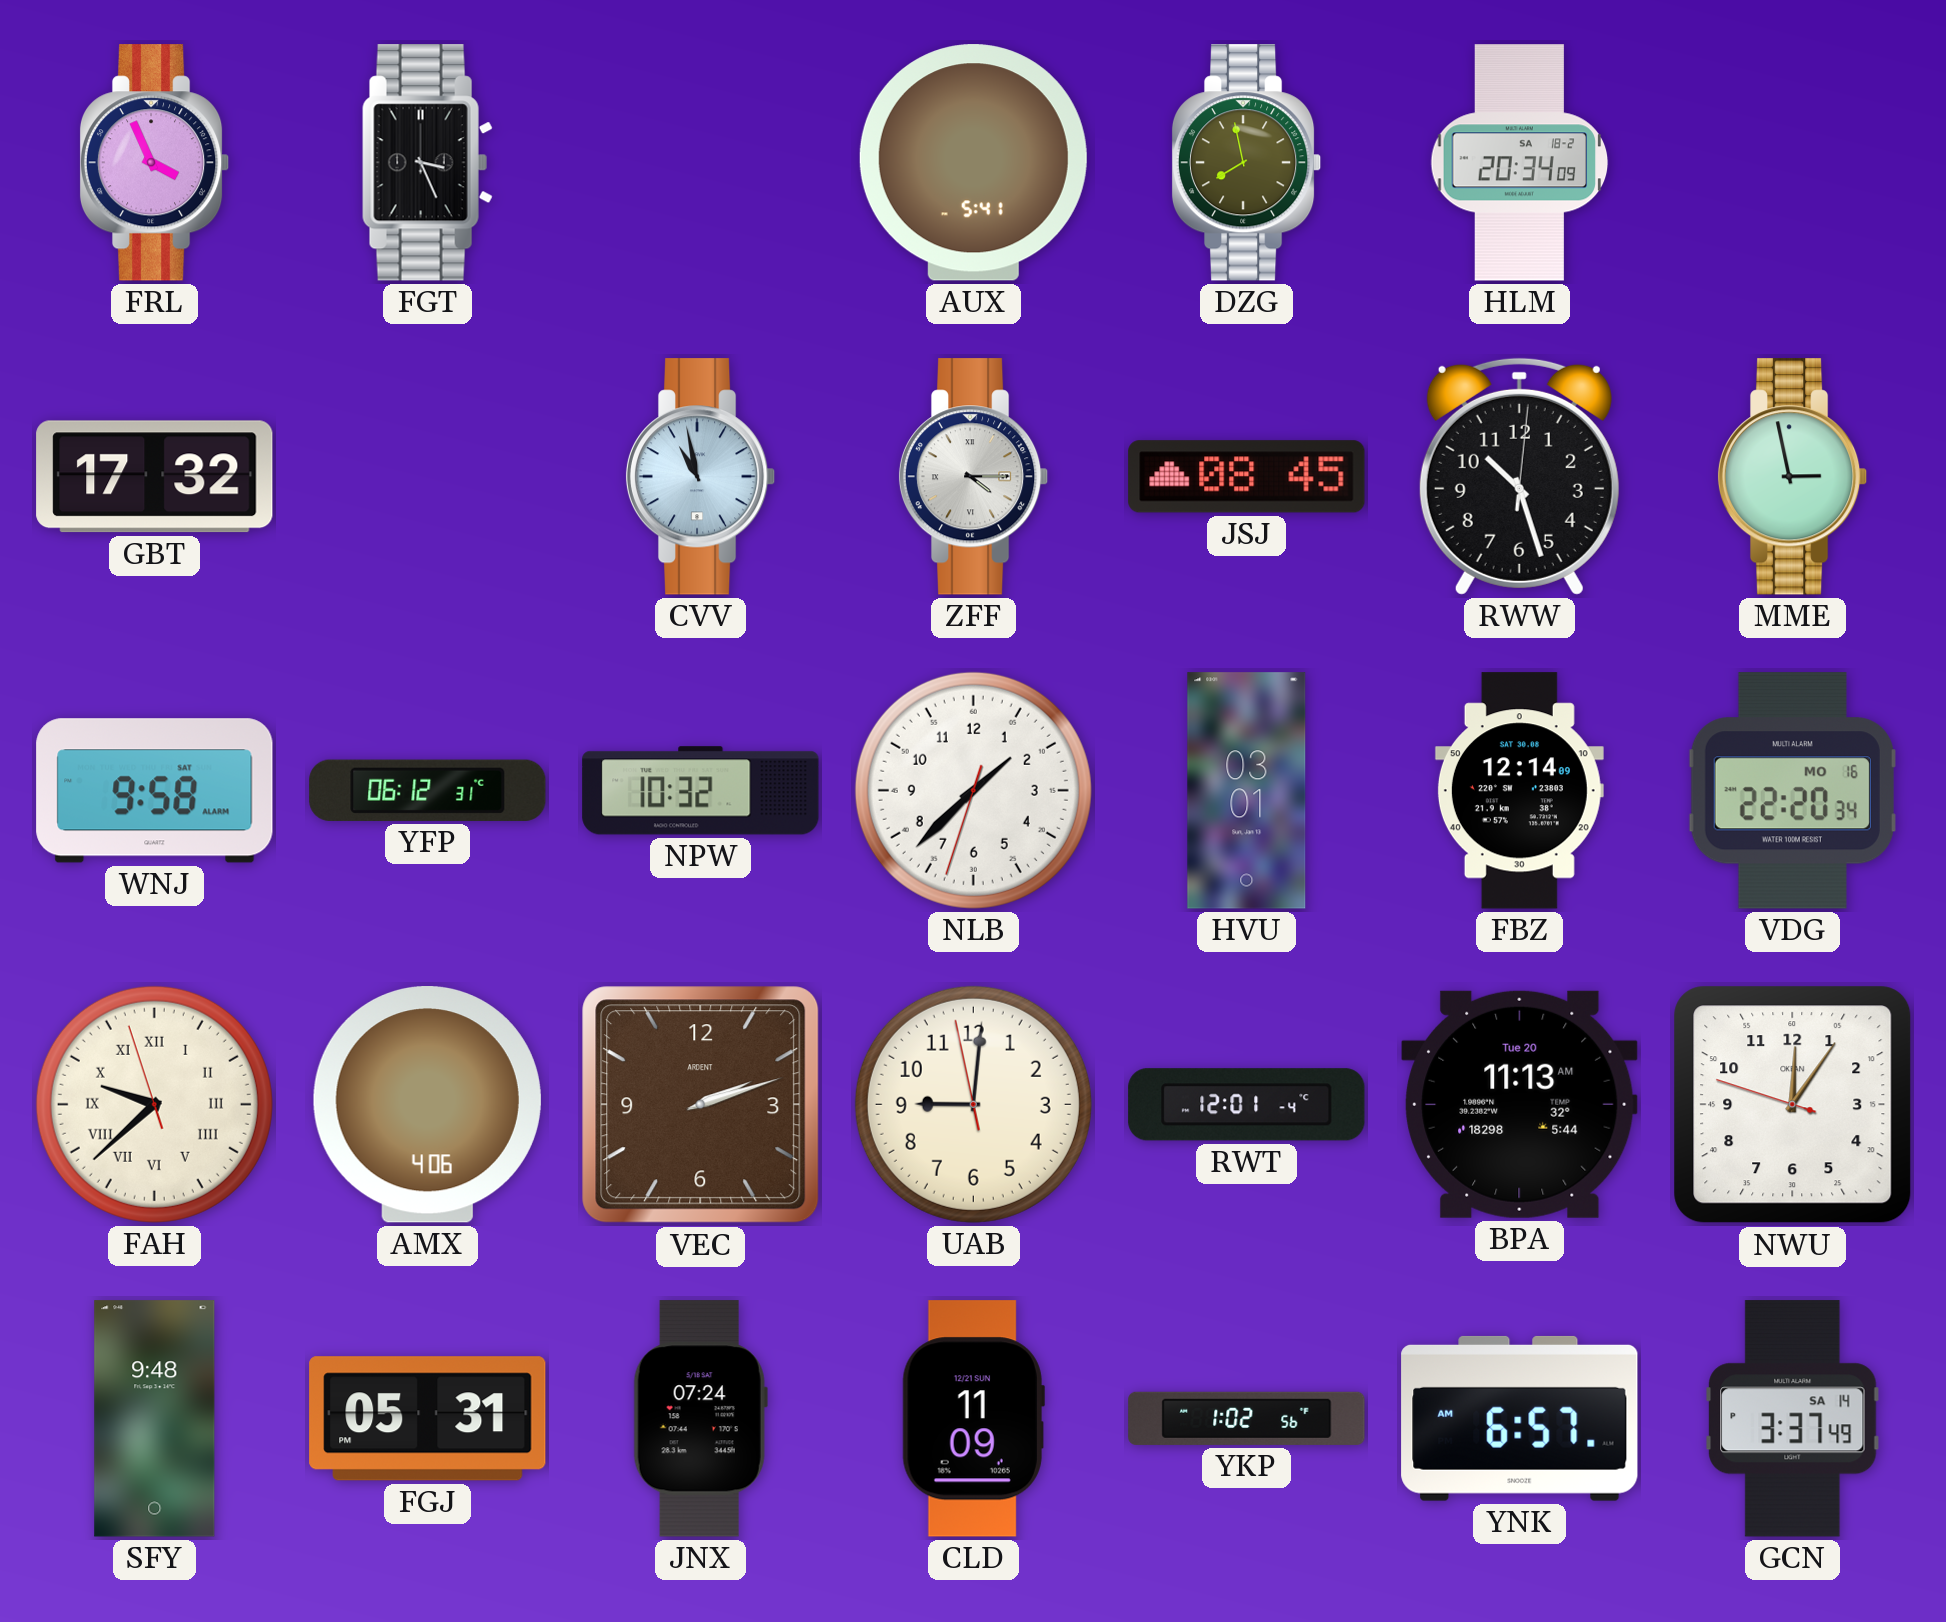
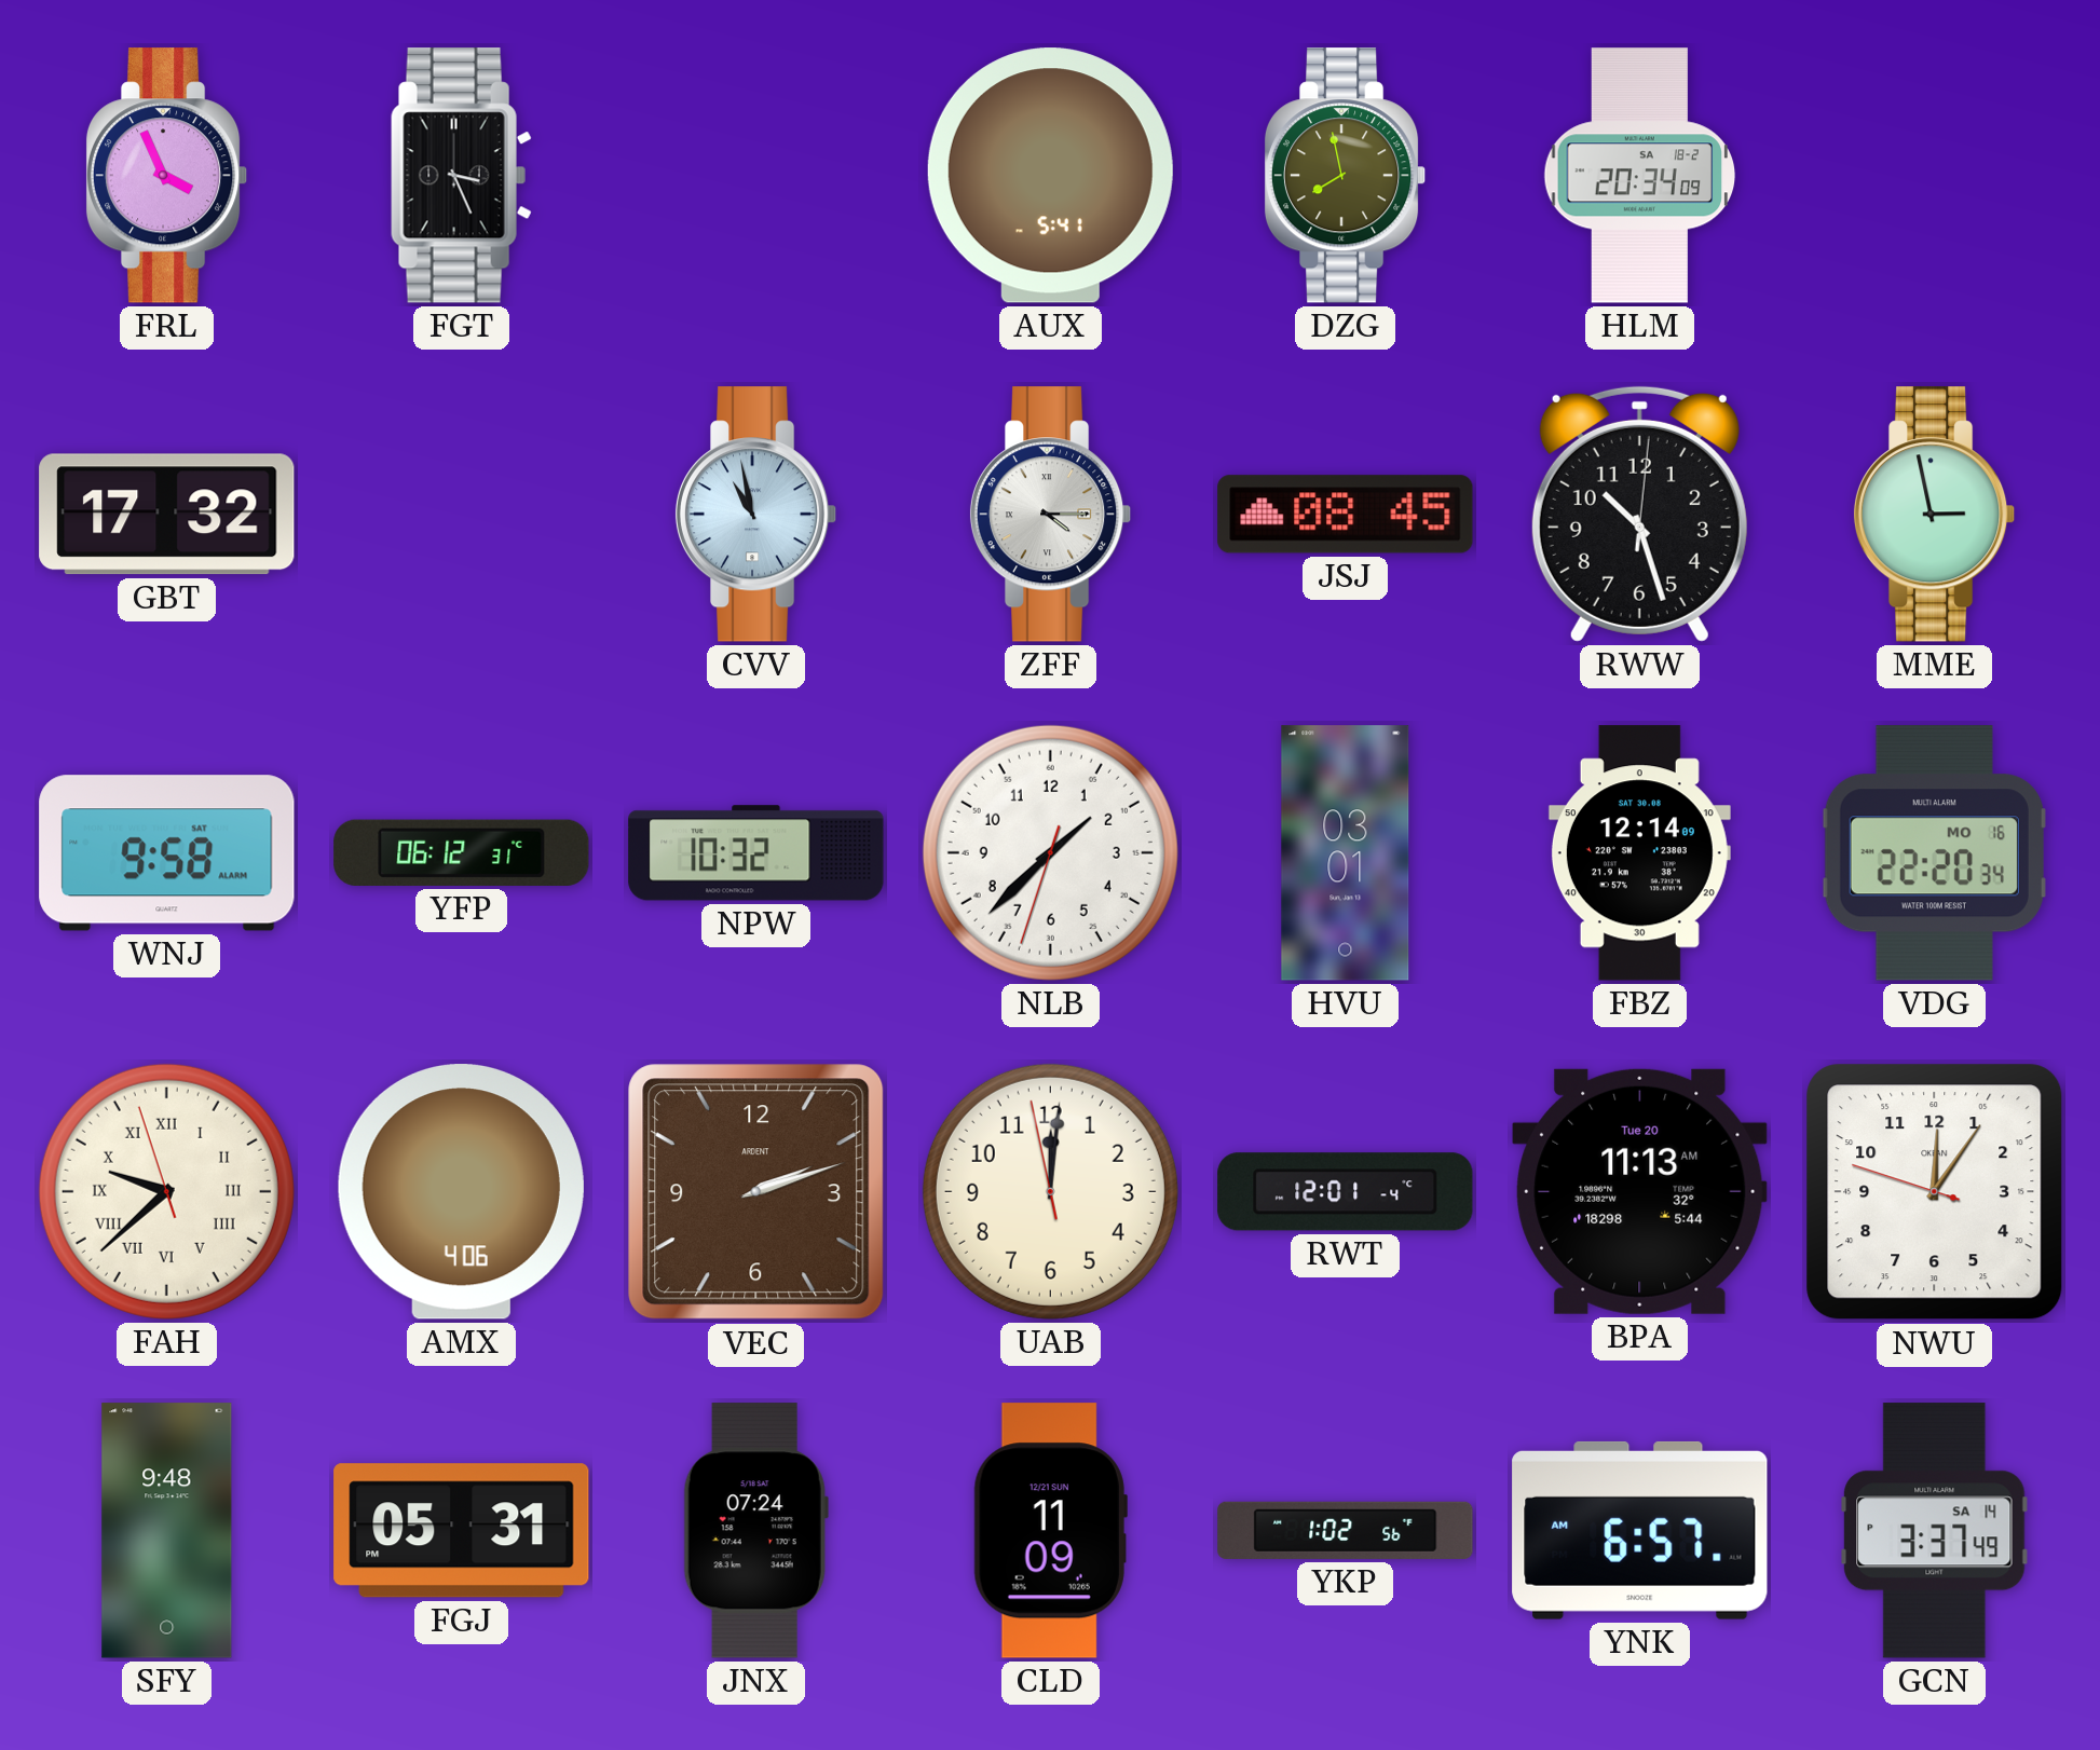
UAB: 9:00 -> 12:00
